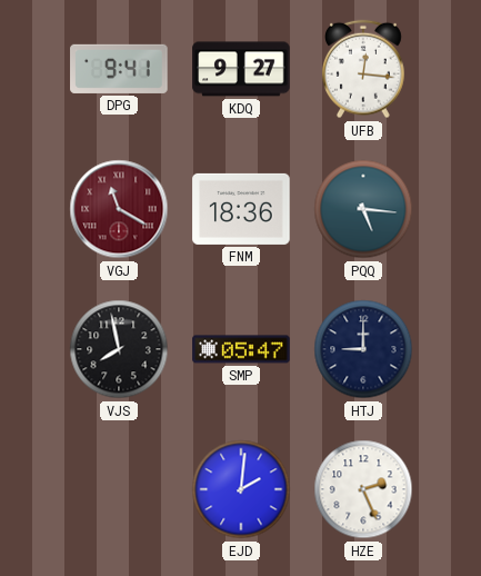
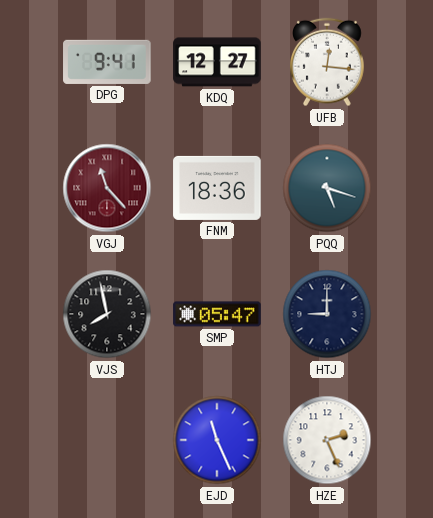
KDQ: 9:27 -> 12:27
VGJ: 11:20 -> 11:23
PQQ: 5:16 -> 5:18
EJD: 2:01 -> 11:26
